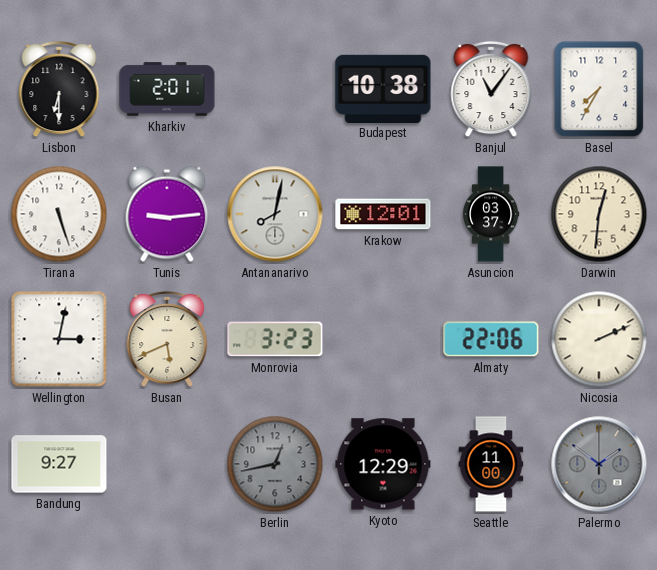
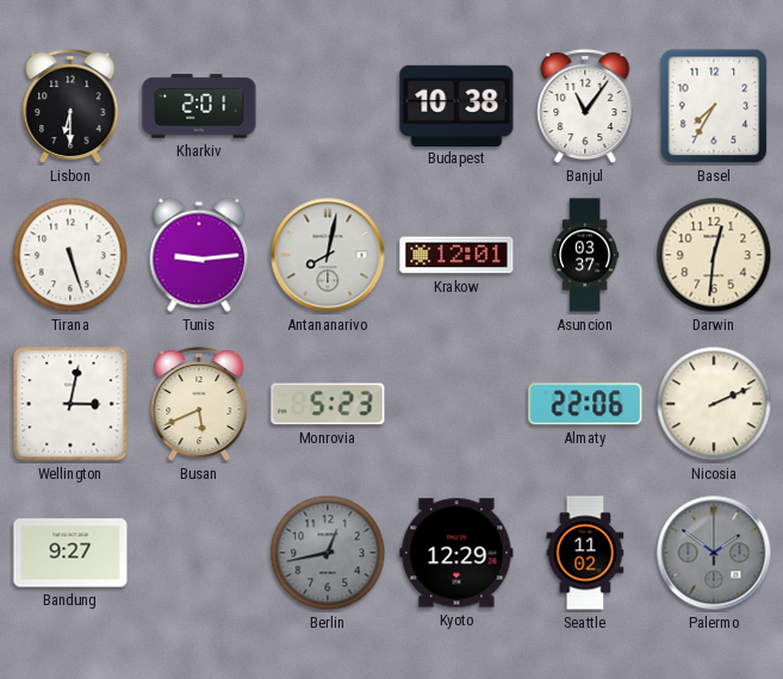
Monrovia: 3:23 -> 5:23
Seattle: 11:00 -> 11:02
